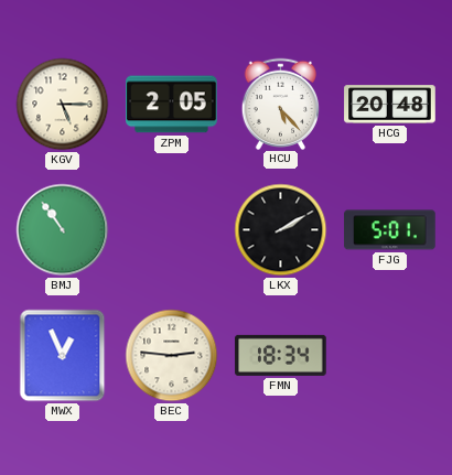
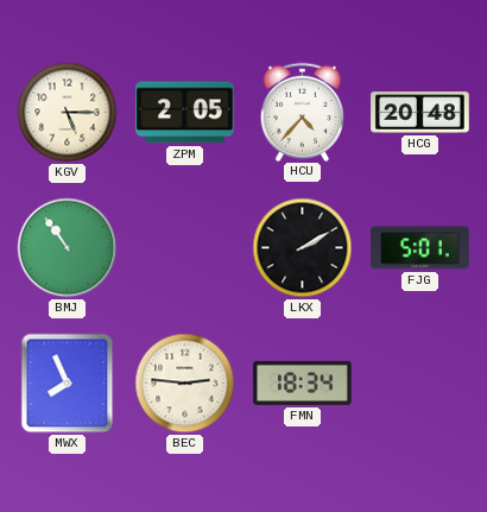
HCU: 5:23 -> 4:37
MWX: 12:56 -> 7:56
